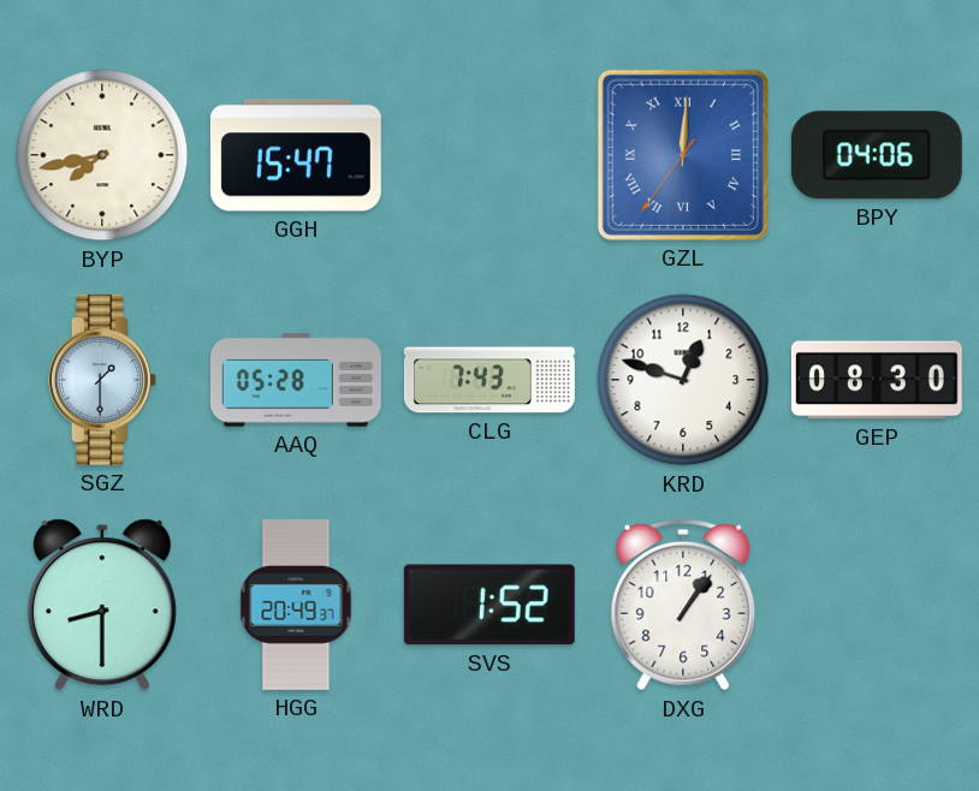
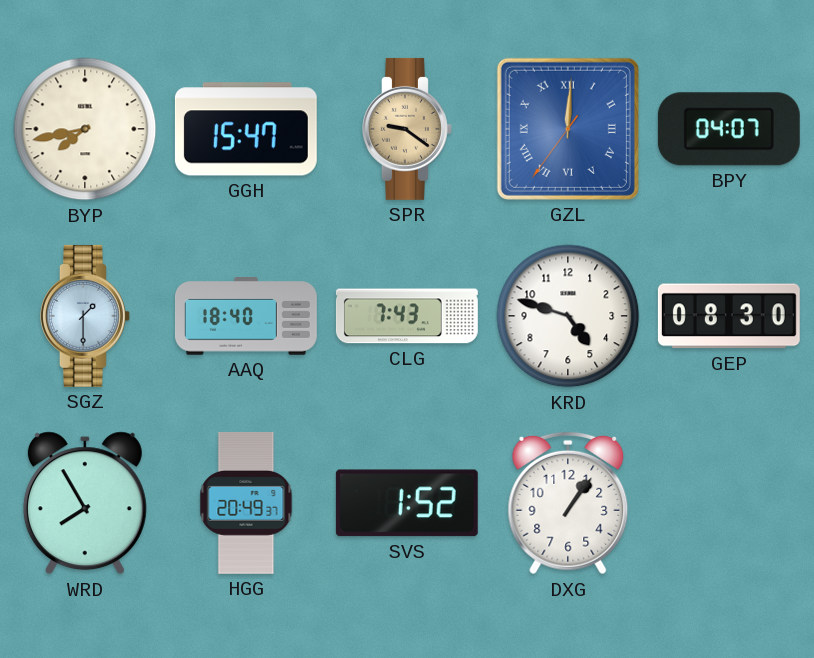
SPR: none -> 9:21
BPY: 04:06 -> 04:07
AAQ: 05:28 -> 18:40
KRD: 12:48 -> 4:48
WRD: 8:30 -> 7:55
